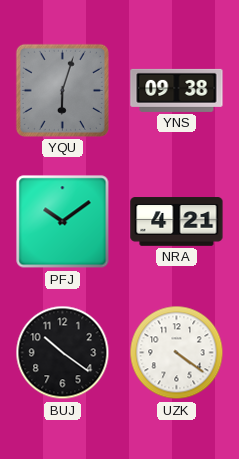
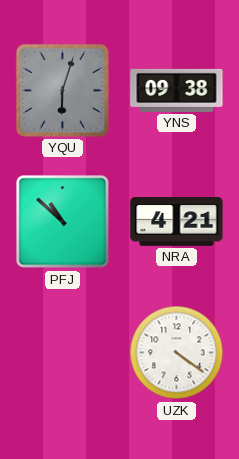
PFJ: 10:09 -> 10:52
BUJ: 10:21 -> none
